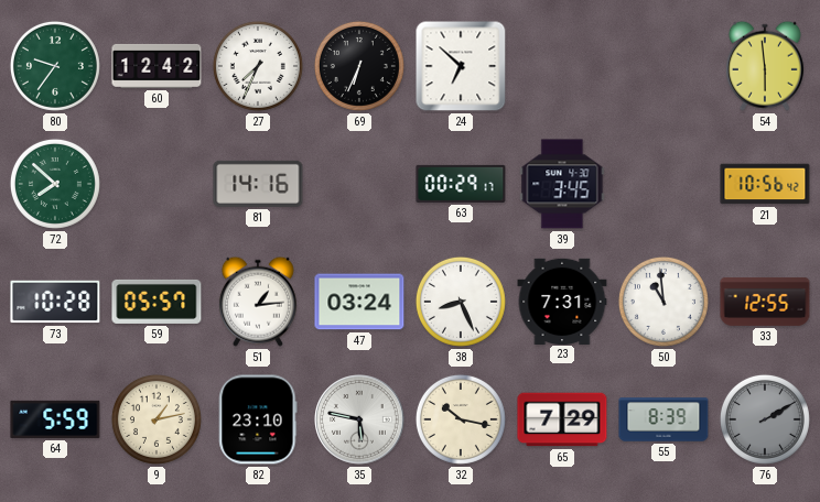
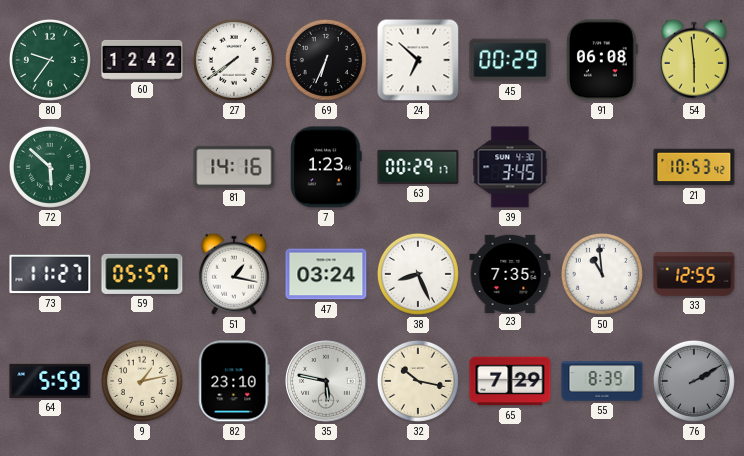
27: 7:34 -> 7:39
45: none -> 00:29
91: none -> 06:08
72: 7:52 -> 5:52
7: none -> 1:23
21: 10:56 -> 10:53
73: 10:28 -> 11:27
51: 1:14 -> 1:17
23: 7:31 -> 7:35
